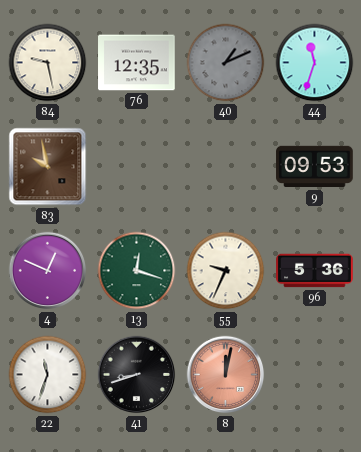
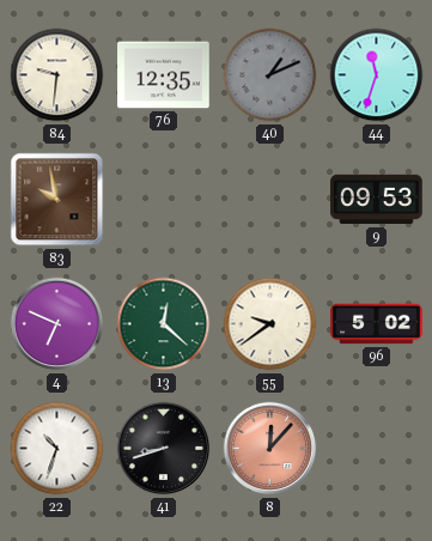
84: 9:28 -> 9:31
4: 12:49 -> 6:49
13: 12:18 -> 12:22
55: 9:34 -> 9:39
96: 5:36 -> 5:02
22: 11:33 -> 10:33
8: 12:02 -> 12:07
